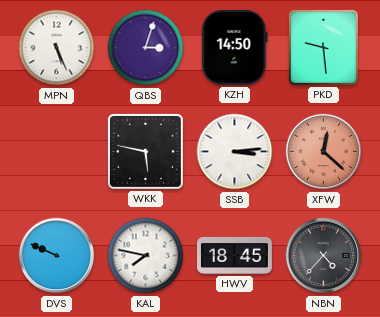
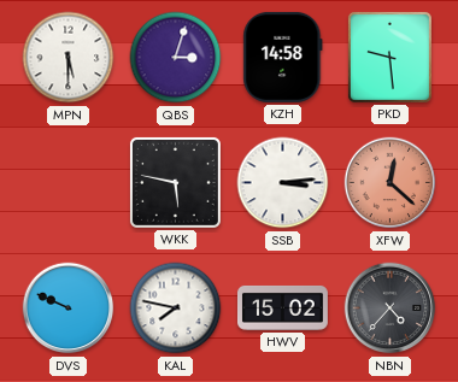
MPN: 5:26 -> 5:30
KZH: 14:50 -> 14:58
HWV: 18:45 -> 15:02
